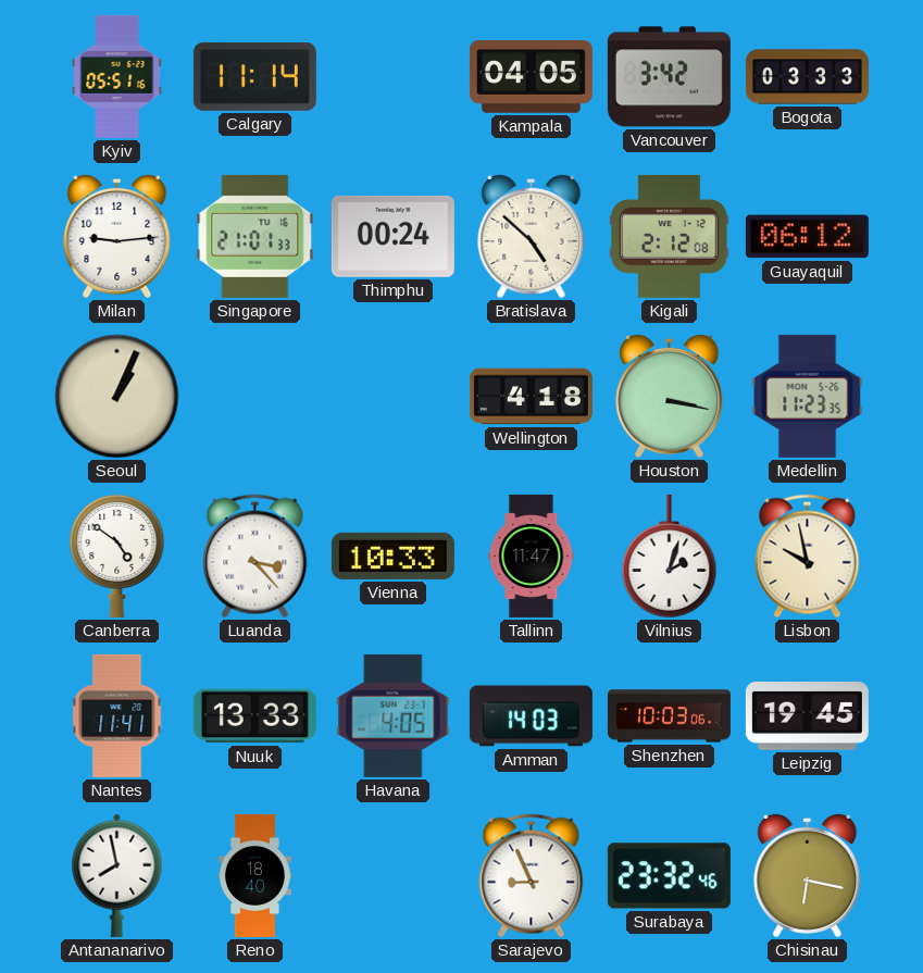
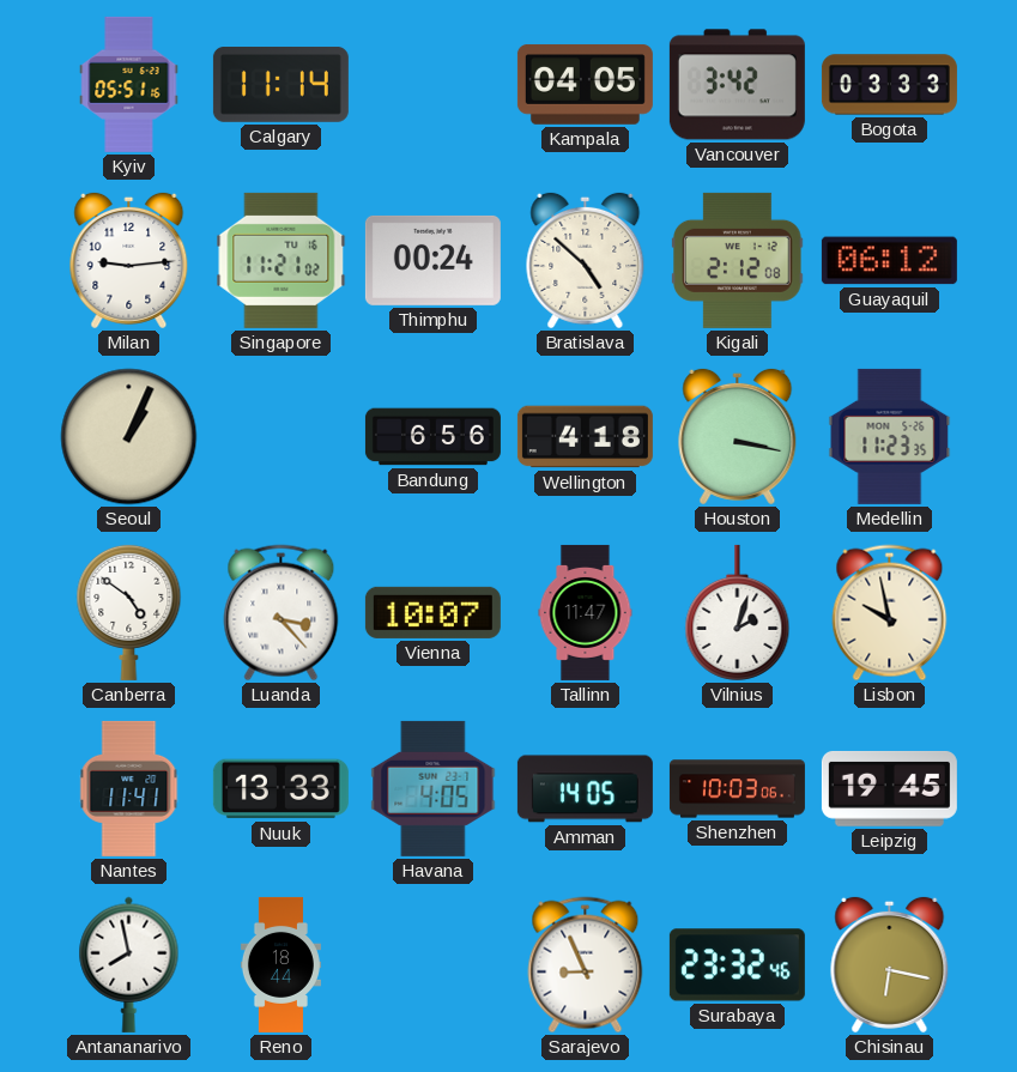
Singapore: 21:01 -> 11:21
Bandung: none -> 6:56
Vienna: 10:33 -> 10:07
Amman: 14:03 -> 14:05
Reno: 18:40 -> 18:44
